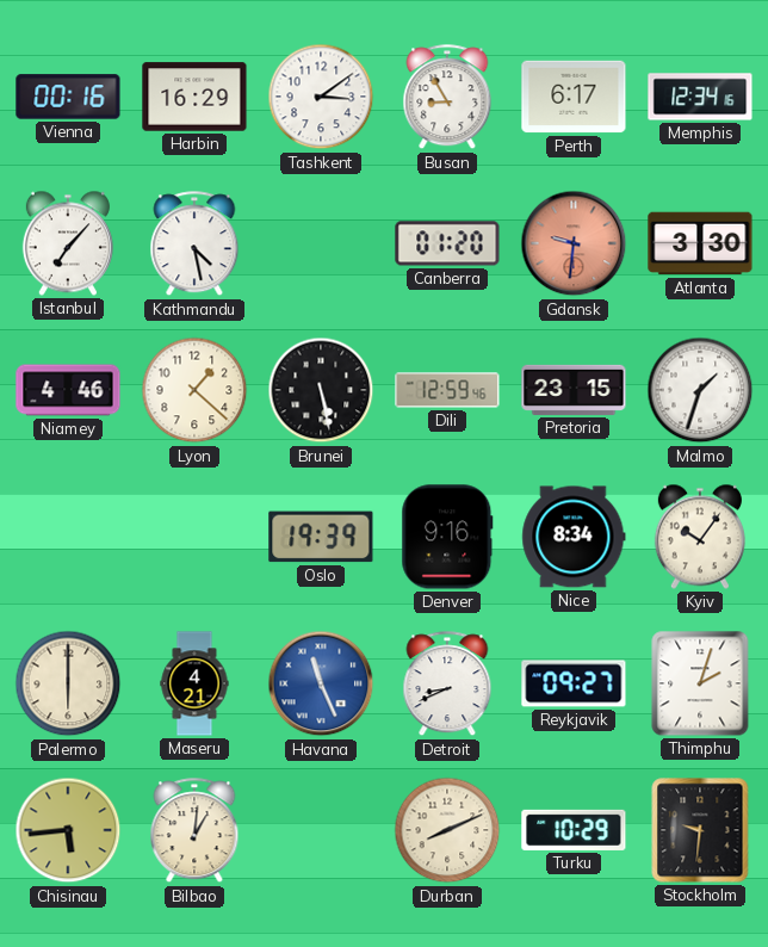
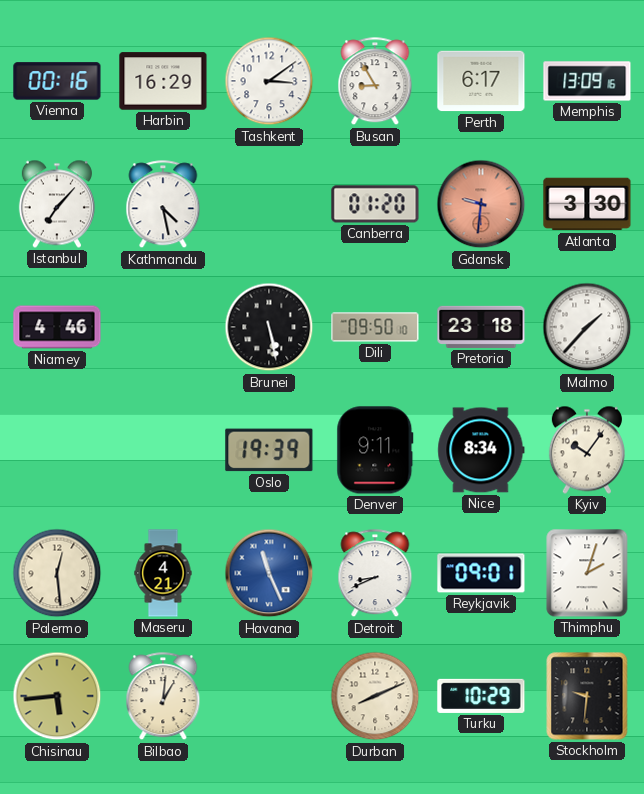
Memphis: 12:34 -> 13:09
Lyon: 1:22 -> none
Dili: 12:59 -> 09:50
Pretoria: 23:15 -> 23:18
Malmo: 1:33 -> 1:37
Denver: 9:16 -> 9:11
Palermo: 6:00 -> 12:29
Reykjavik: 09:27 -> 09:01
